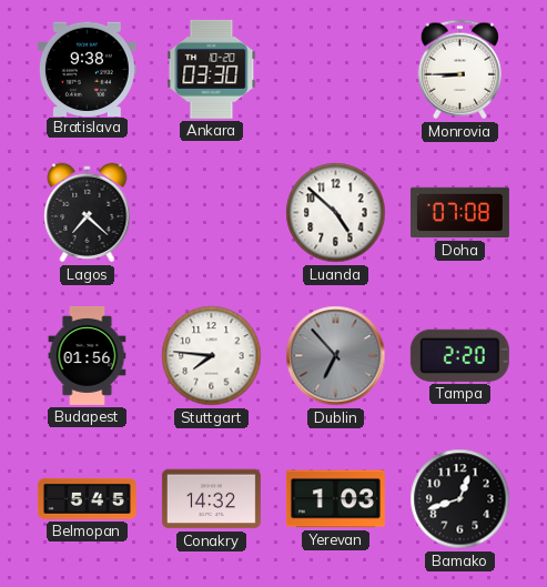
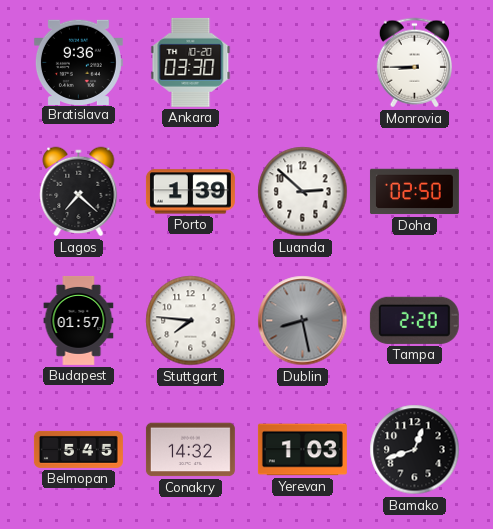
Bratislava: 9:38 -> 9:36
Porto: none -> 1:39
Luanda: 4:52 -> 2:52
Doha: 07:08 -> 02:50
Budapest: 01:56 -> 01:57
Dublin: 6:53 -> 8:28
